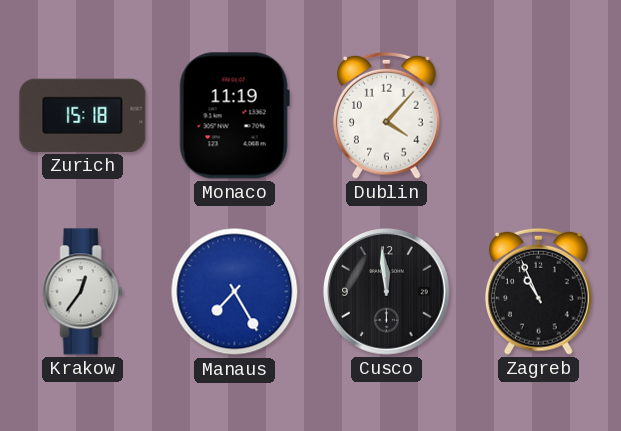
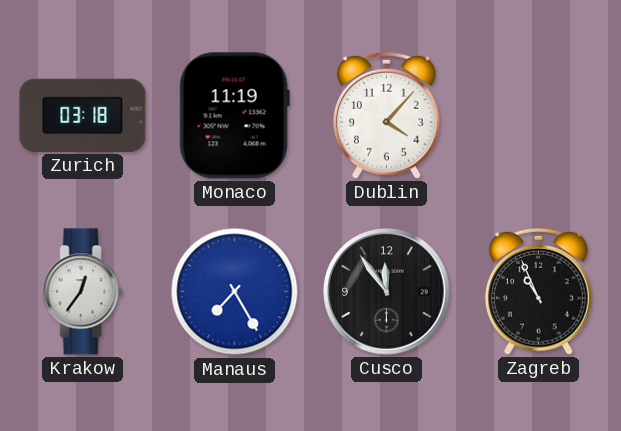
Zurich: 15:18 -> 03:18
Cusco: 11:59 -> 11:54
